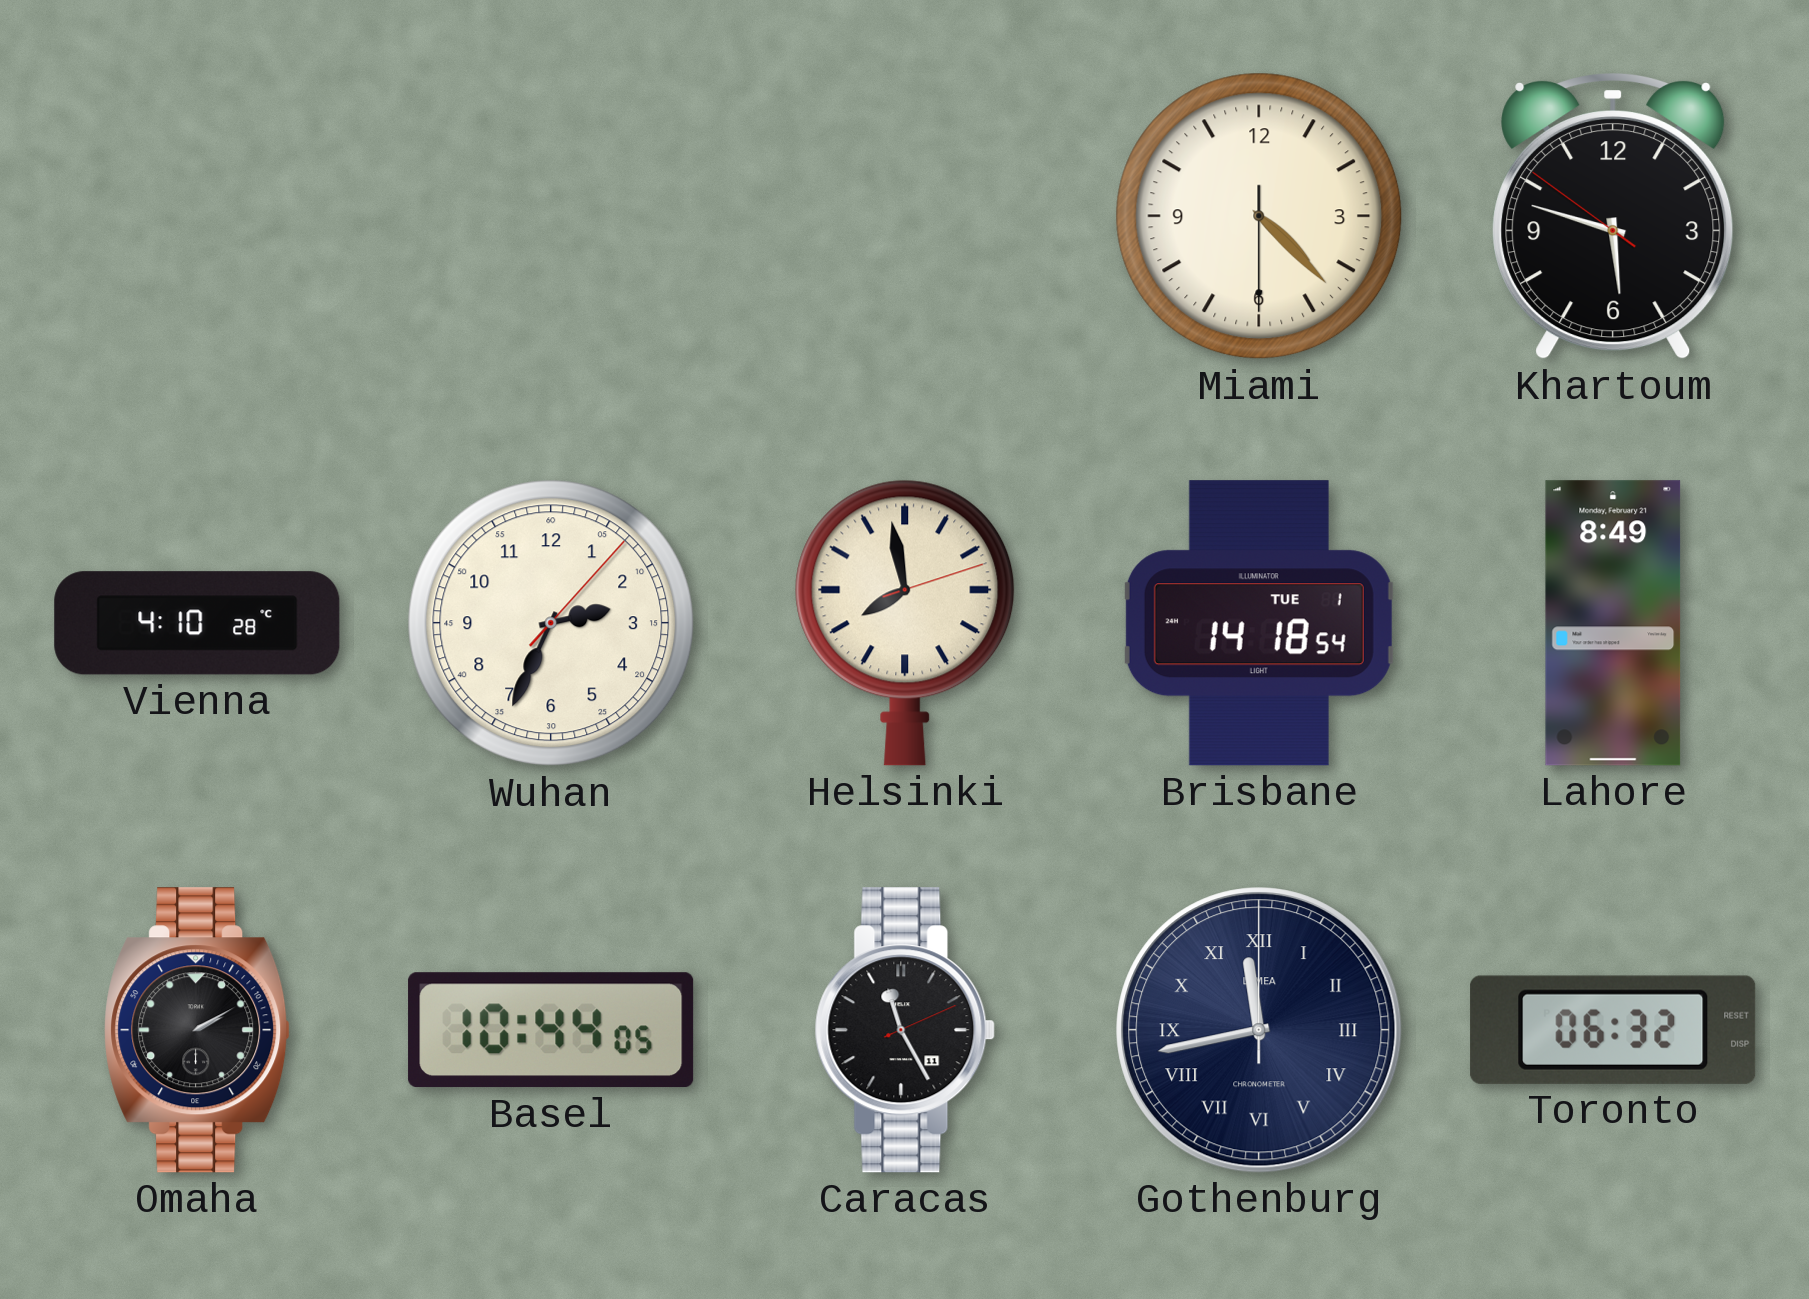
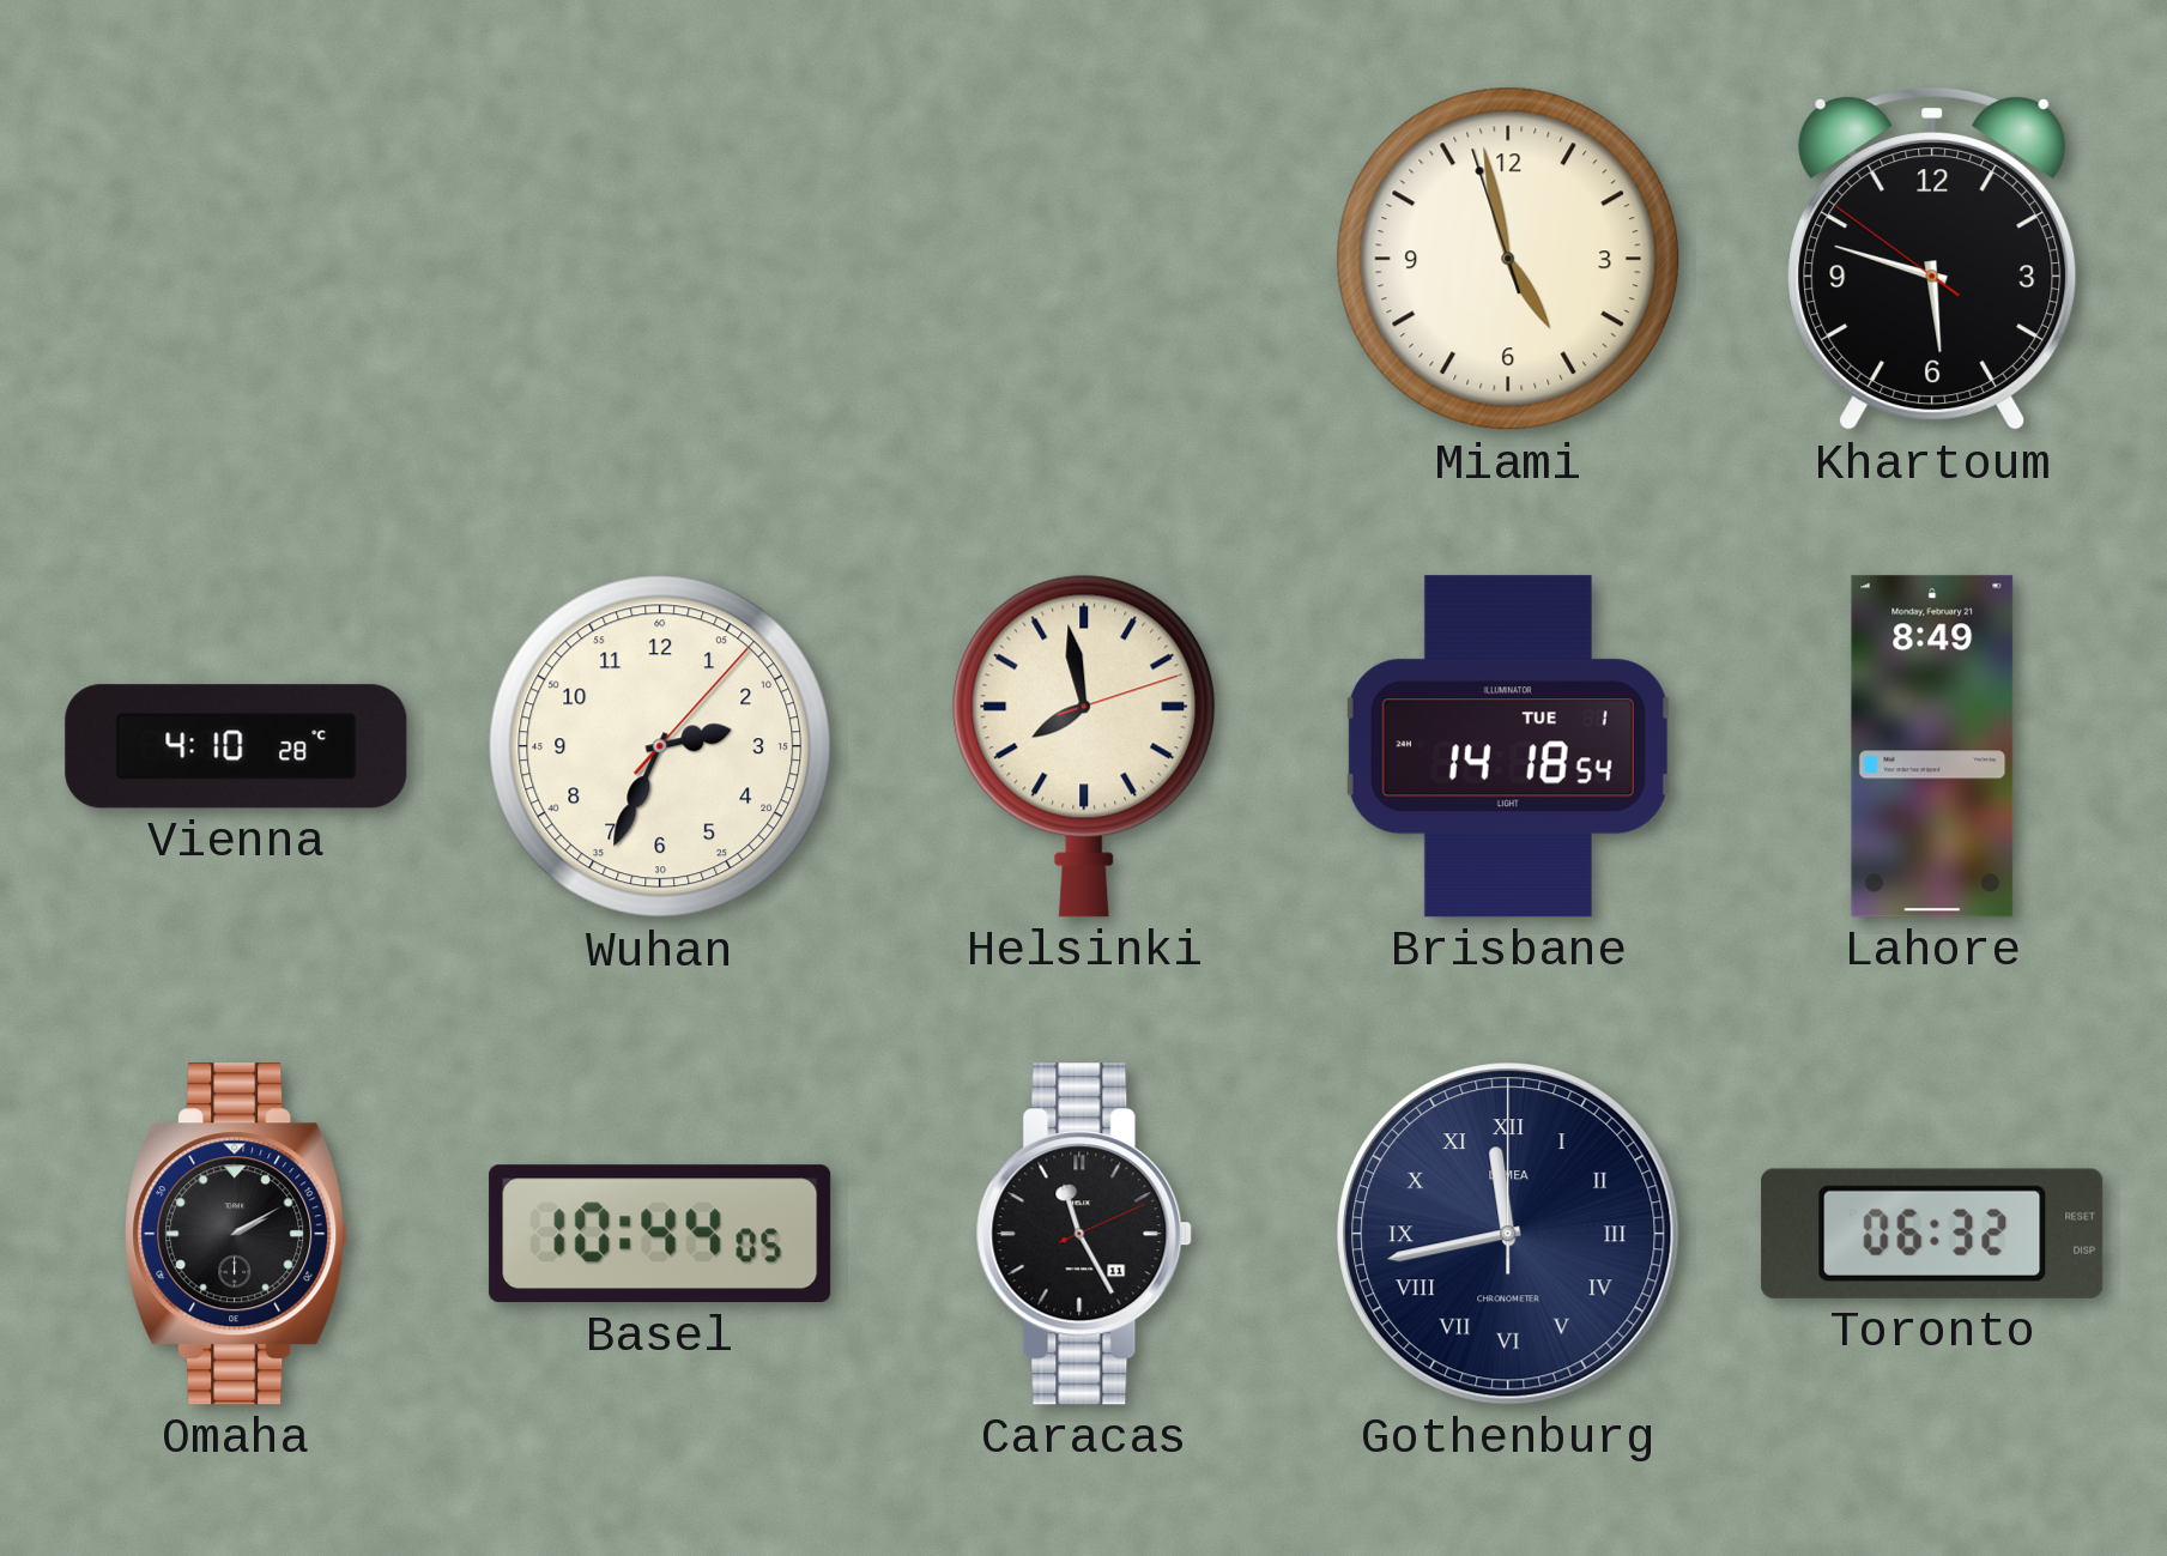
Miami: 4:22 -> 4:57
